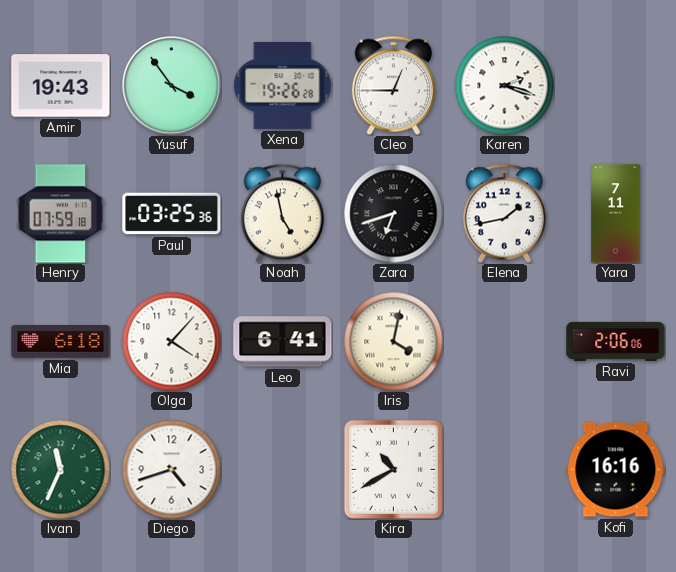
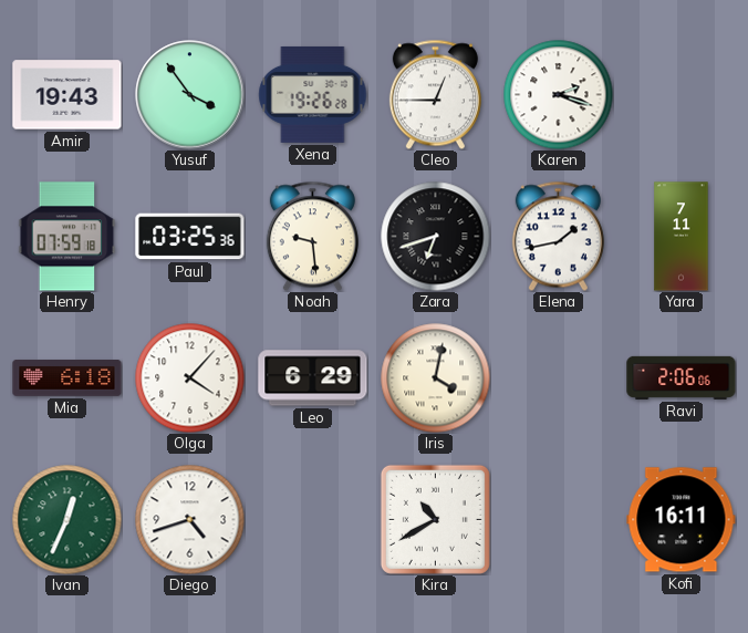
Noah: 4:58 -> 9:29
Leo: 6:41 -> 6:29
Ivan: 11:34 -> 12:34
Kofi: 16:16 -> 16:11
